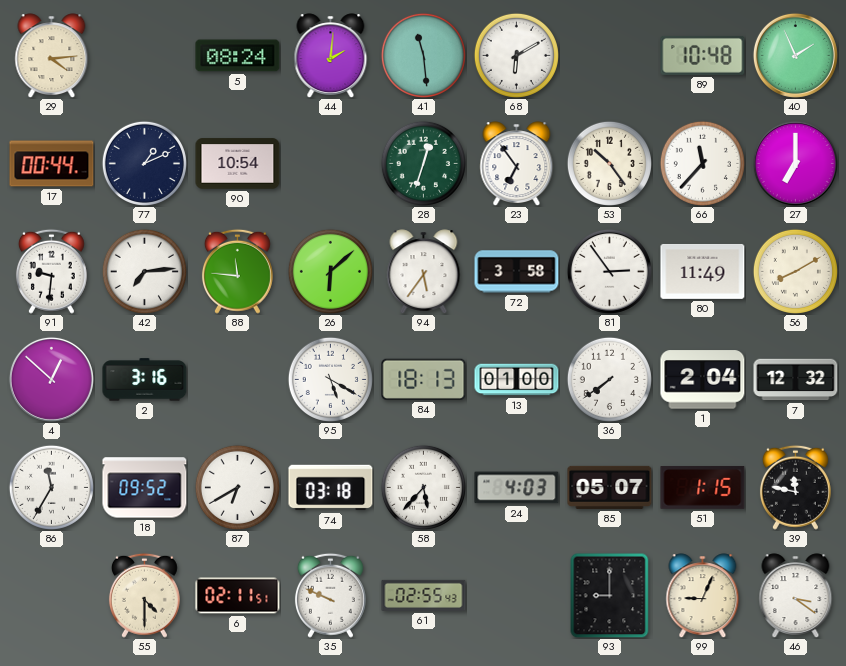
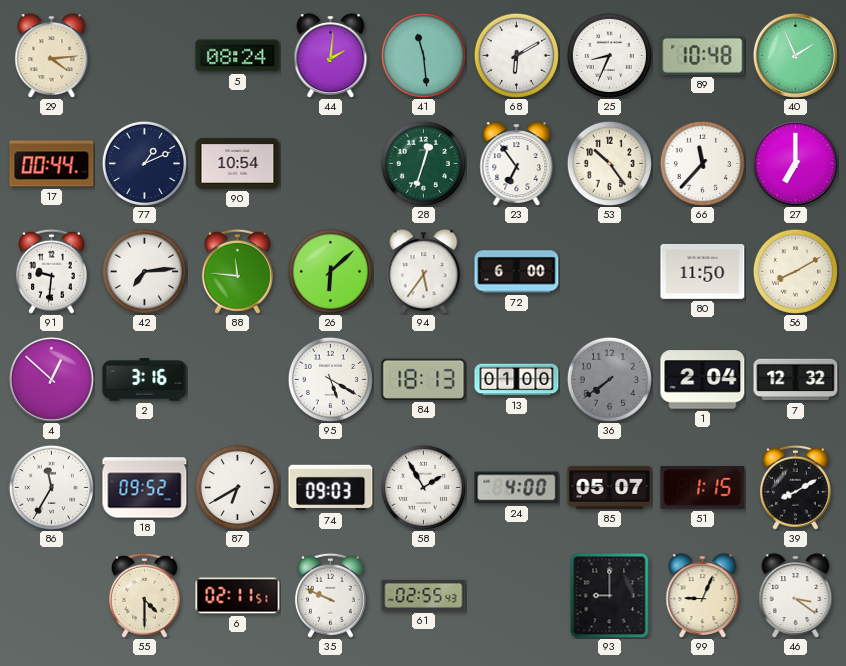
25: none -> 8:34
72: 3:58 -> 6:00
81: 2:54 -> none
80: 11:49 -> 11:50
36 dial: white -> grey
74: 03:18 -> 09:03
58: 5:37 -> 1:55
24: 4:03 -> 4:00
39: 11:47 -> 8:10
